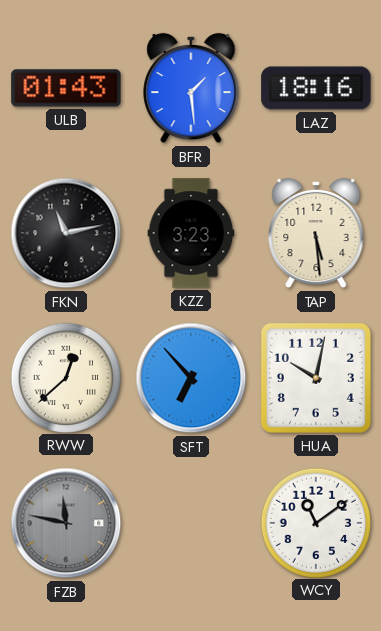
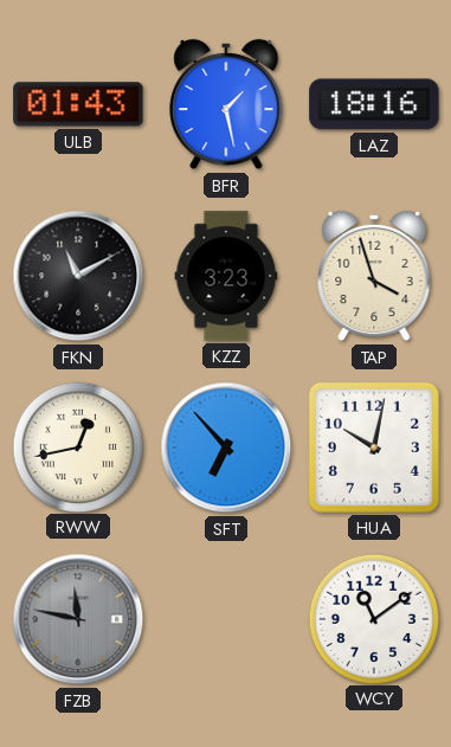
BFR: 1:29 -> 1:28
FKN: 11:13 -> 11:10
TAP: 5:29 -> 3:57
RWW: 12:38 -> 12:43
